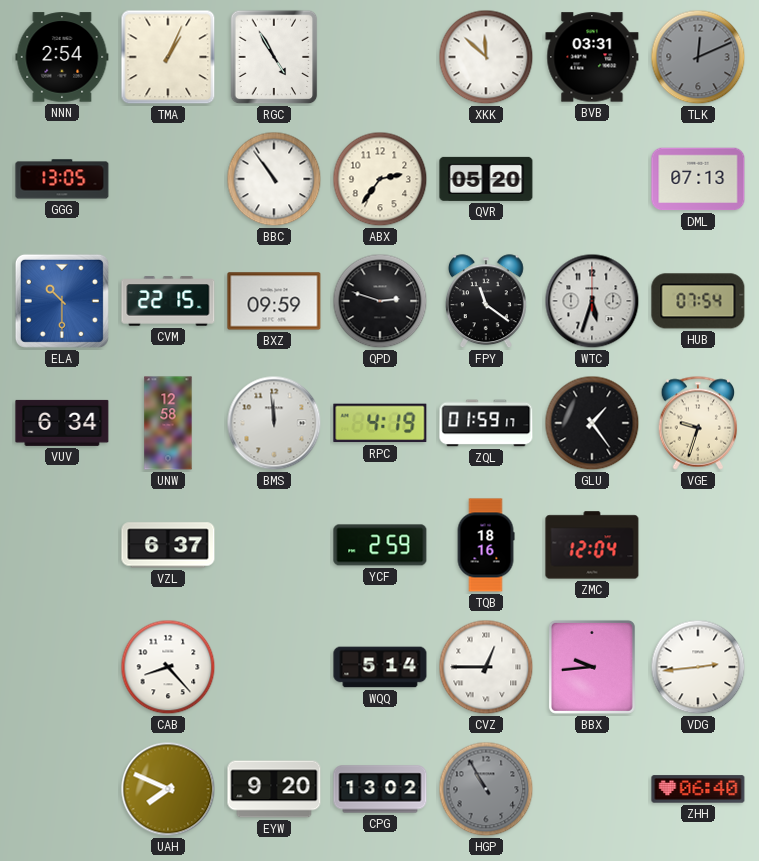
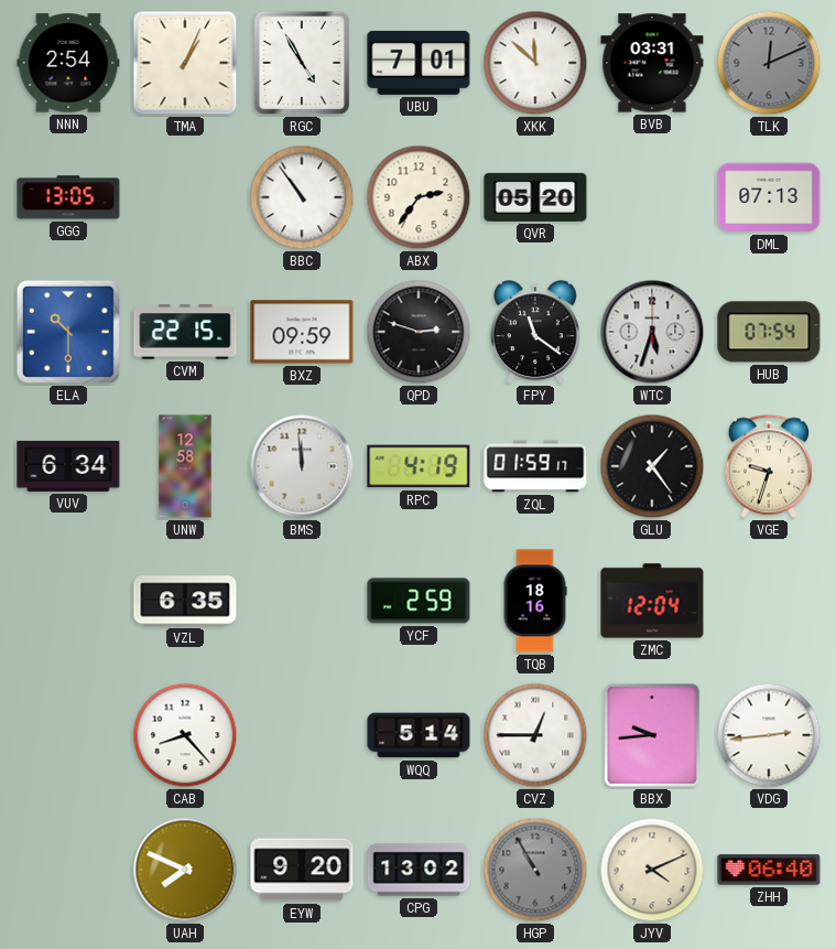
UBU: none -> 7:01
VZL: 6:37 -> 6:35
JYV: none -> 4:11
